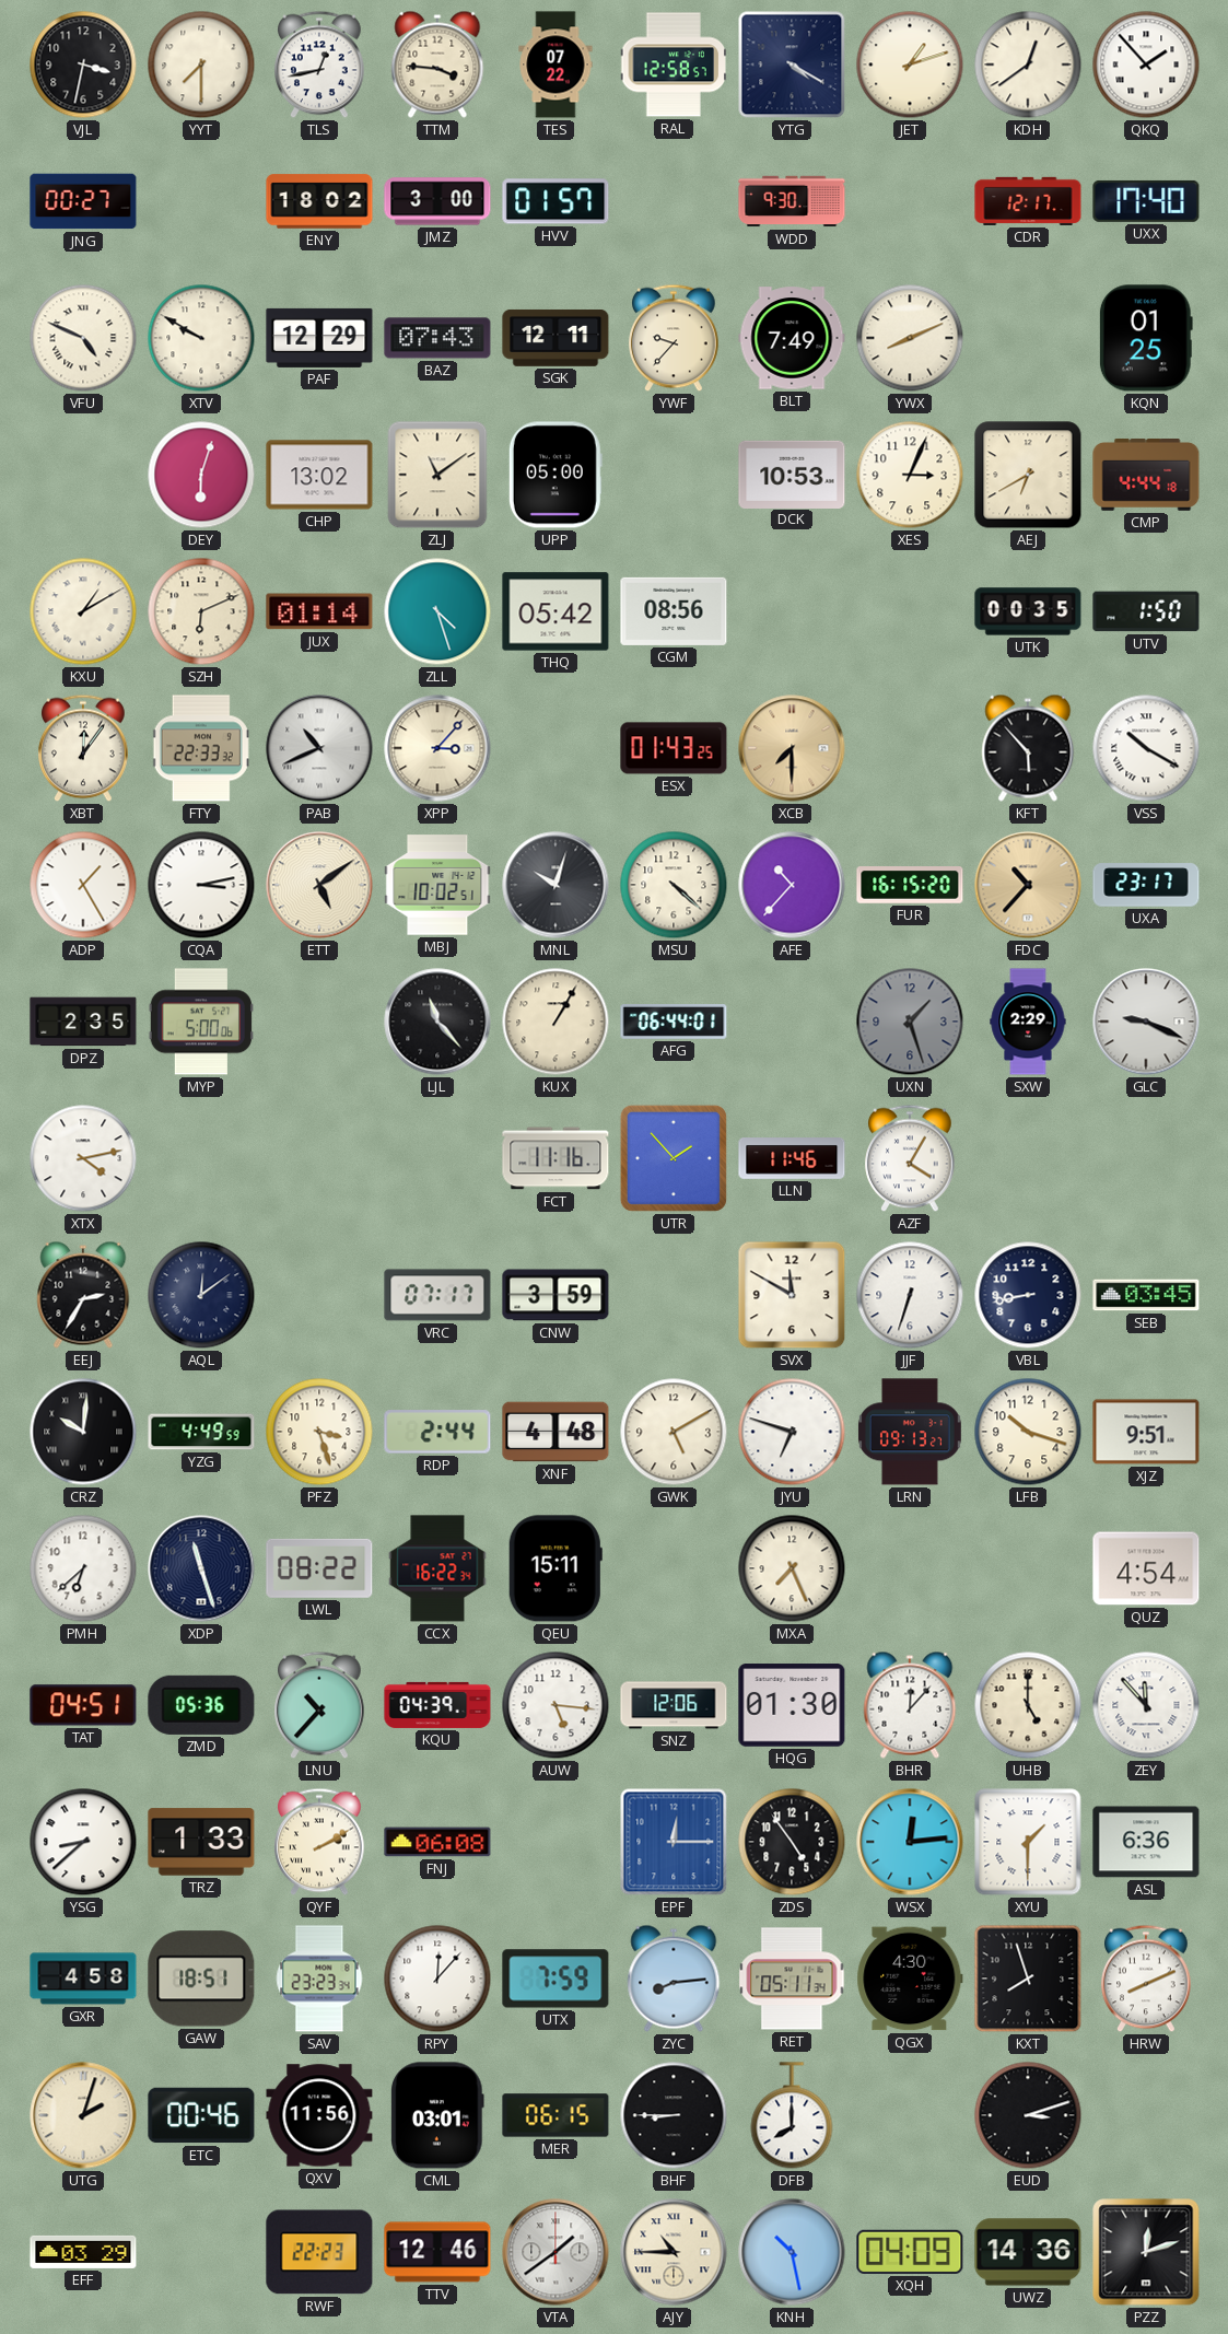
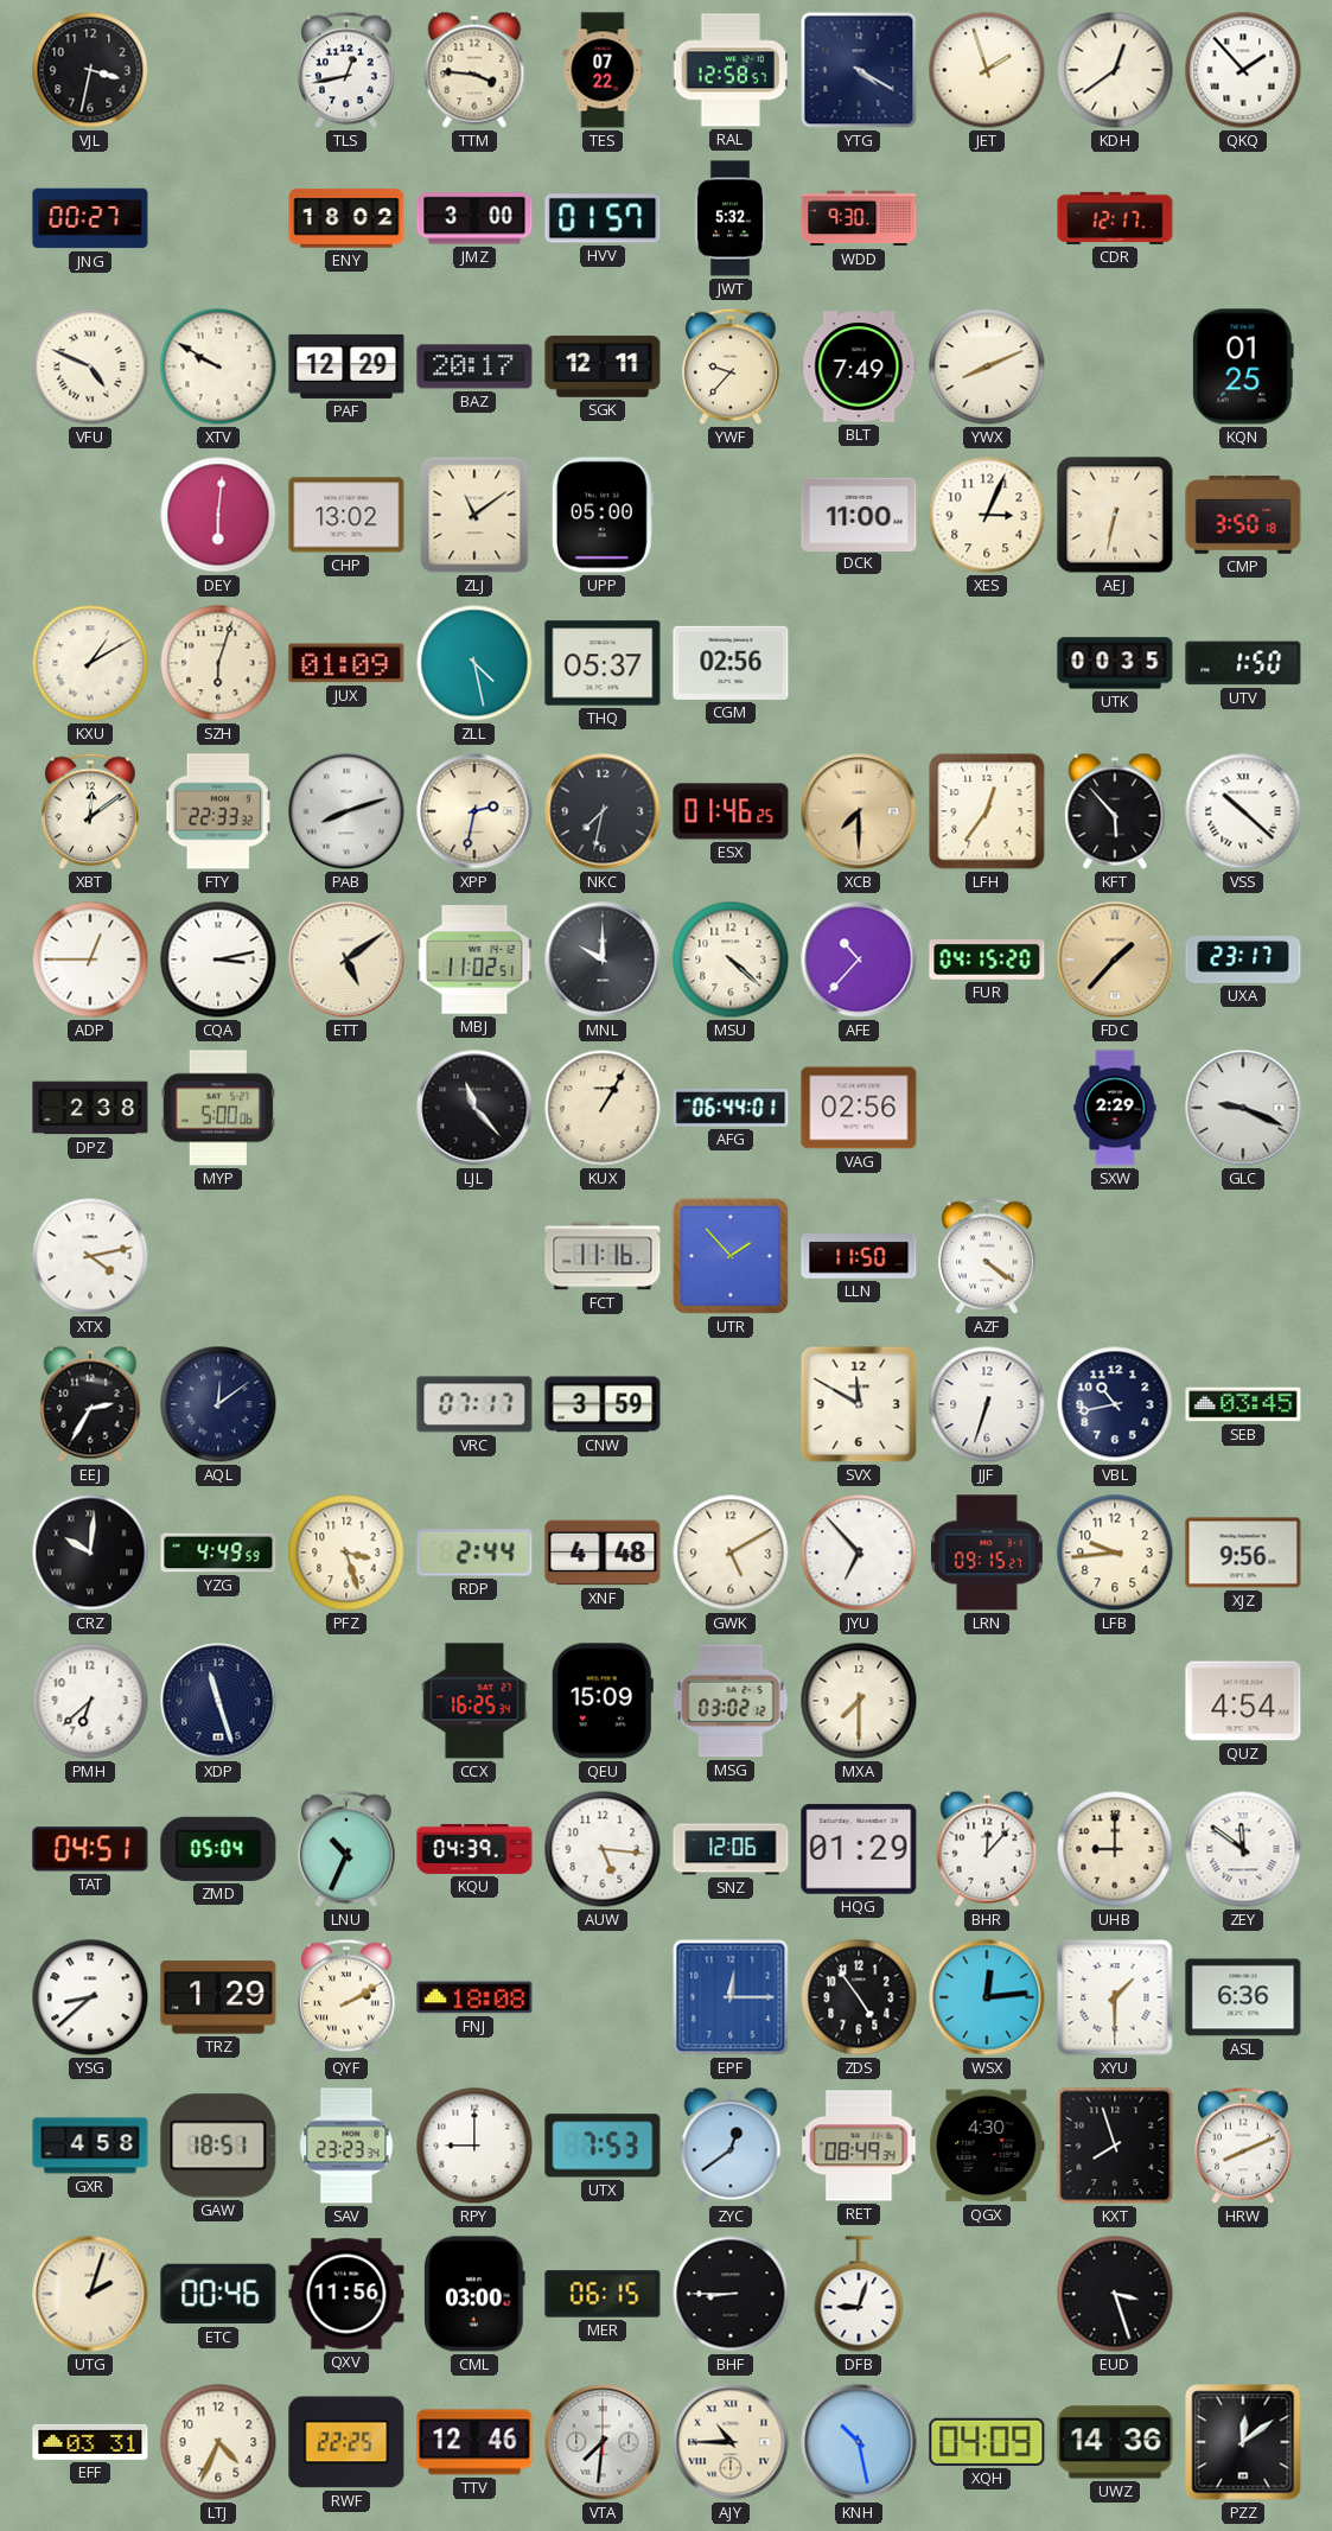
YYT: 7:30 -> none
JET: 1:12 -> 1:57
JWT: none -> 5:32
UXX: 17:40 -> none
BAZ: 07:43 -> 20:17
DEY: 6:03 -> 6:01
DCK: 10:53 -> 11:00
AEJ: 6:40 -> 6:32
CMP: 4:44 -> 3:50
SZH: 6:11 -> 6:03
JUX: 01:14 -> 01:09
ZLL: 4:27 -> 4:28
THQ: 05:42 -> 05:37
CGM: 08:56 -> 02:56
XBT: 12:06 -> 12:09
PAB: 10:41 -> 8:12
XPP: 3:07 -> 2:32
NKC: none -> 7:32
ESX: 01:43 -> 01:46
LFH: none -> 12:36
VSS: 10:20 -> 10:22
ADP: 1:25 -> 12:45
MBJ: 10:02 -> 11:02
MNL: 10:03 -> 10:00
FUR: 16:15 -> 04:15
FDC: 10:37 -> 1:37
DPZ: 2:35 -> 2:38
VAG: none -> 02:56
UXN: 1:27 -> none
LLN: 11:46 -> 11:50
AZF: 4:05 -> 4:21
VBL: 8:43 -> 10:43
JYU: 6:48 -> 6:53
LRN: 09:13 -> 09:15
LFB: 10:18 -> 9:44
XJZ: 9:51 -> 9:56
LWL: 08:22 -> none
CCX: 16:22 -> 16:25
QEU: 15:11 -> 15:09
MSG: none -> 03:02
MXA: 7:26 -> 7:30
ZMD: 05:36 -> 05:04
LNU: 10:37 -> 10:34
HQG: 01:30 -> 01:29
UHB: 5:00 -> 9:00
ZEY: 11:53 -> 11:51
TRZ: 1:33 -> 1:29
FNJ: 06:08 -> 18:08
RPY: 12:07 -> 9:00
UTX: 7:59 -> 7:53
ZYC: 8:14 -> 12:39
RET: 05:11 -> 08:49
CML: 03:01 -> 03:00
DFB: 8:00 -> 9:03
EUD: 3:12 -> 3:27
EFF: 03:29 -> 03:31
LTJ: none -> 4:34
RWF: 22:23 -> 22:25
VTA: 1:39 -> 7:31
PZZ: 12:12 -> 12:09
